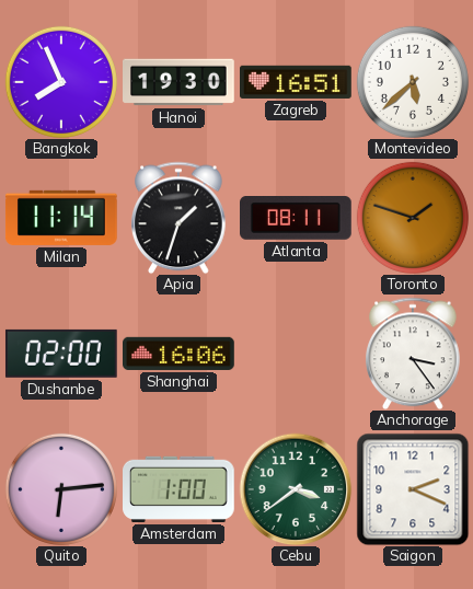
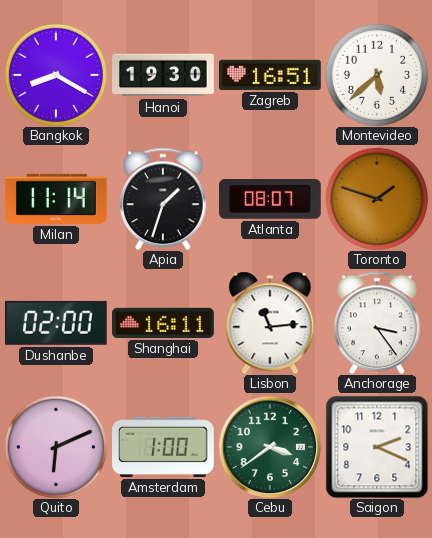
Bangkok: 7:56 -> 8:20
Atlanta: 08:11 -> 08:07
Shanghai: 16:06 -> 16:11
Lisbon: none -> 11:14
Quito: 6:14 -> 6:11
